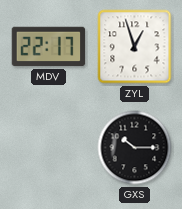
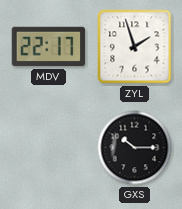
ZYL: 12:57 -> 1:57
